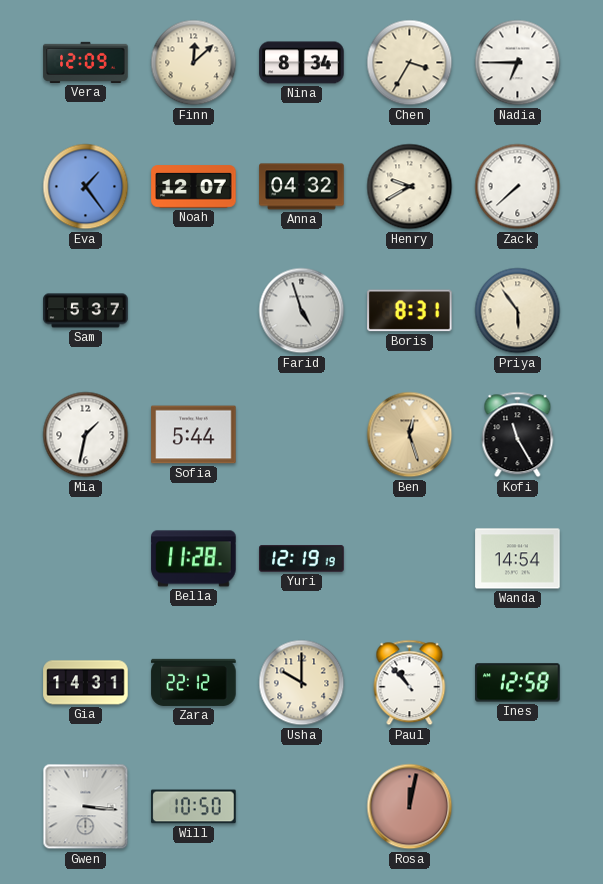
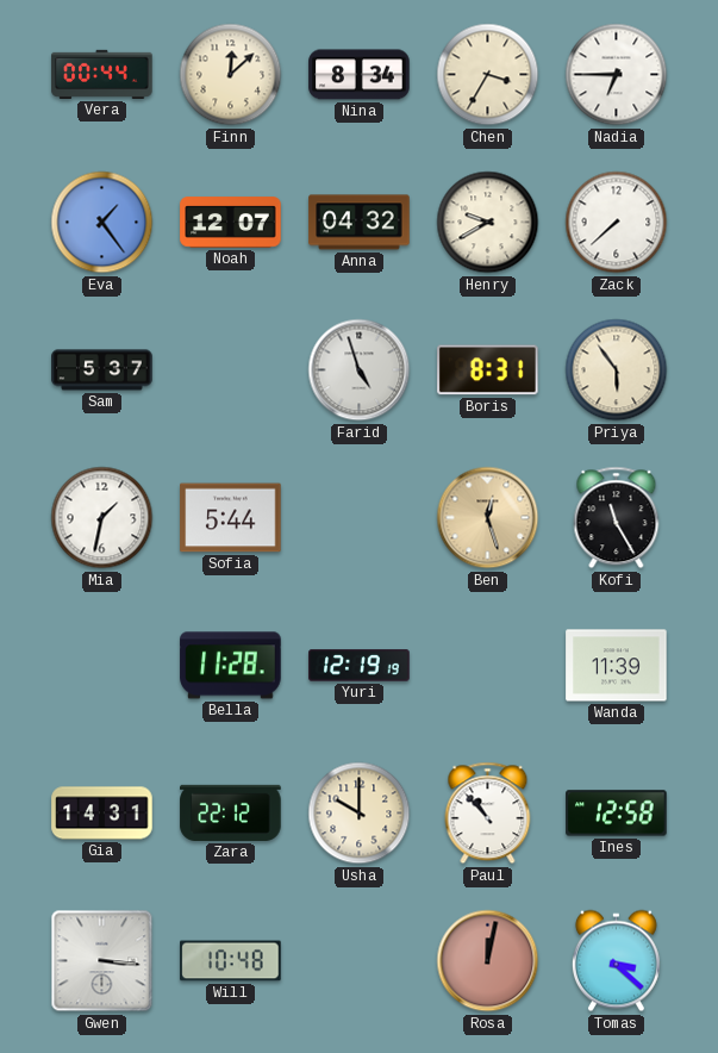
Vera: 12:09 -> 00:44
Wanda: 14:54 -> 11:39
Will: 10:50 -> 10:48
Tomas: none -> 3:22
